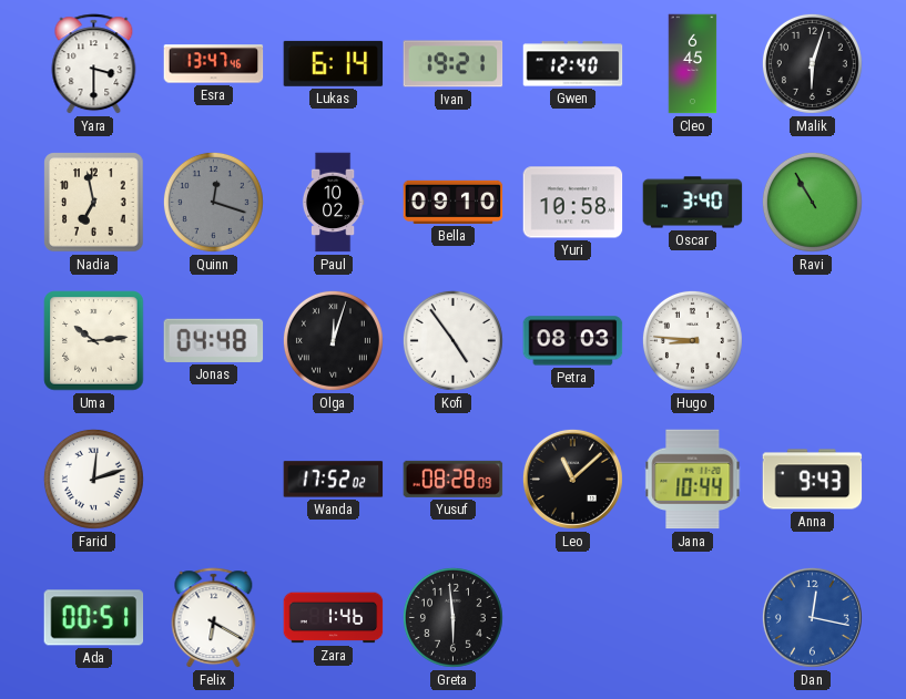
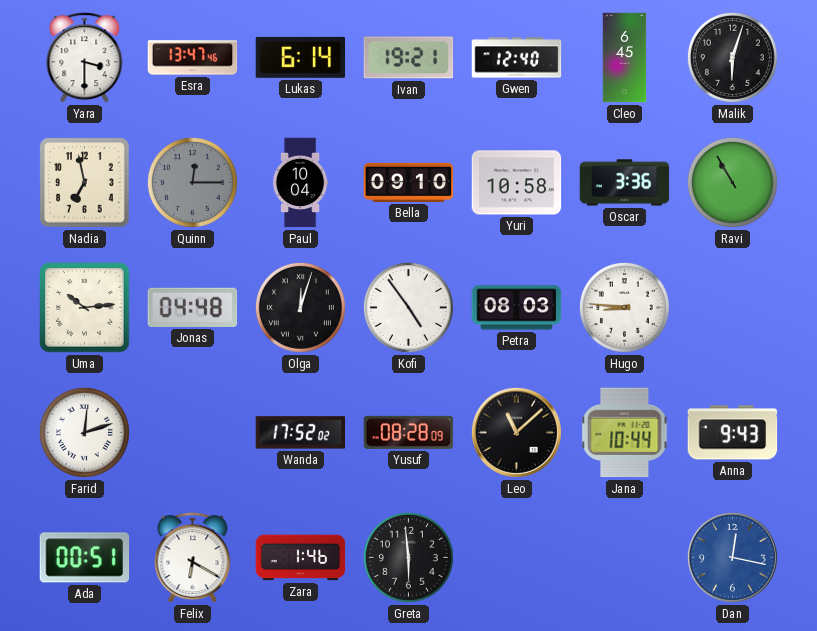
Quinn: 12:18 -> 12:15
Paul: 10:02 -> 10:04
Oscar: 3:40 -> 3:36
